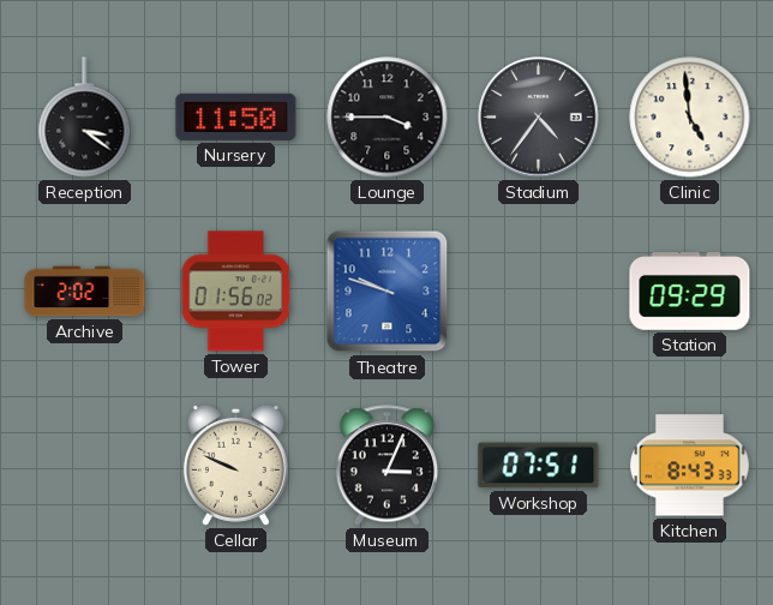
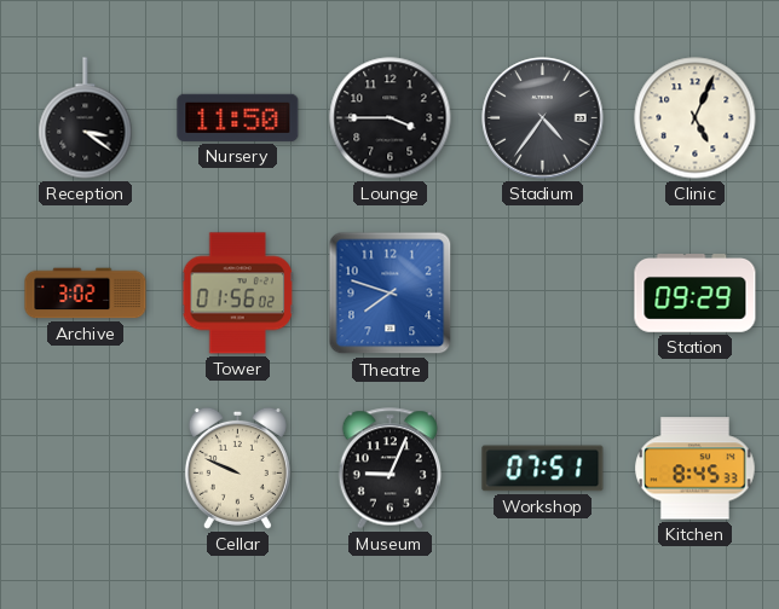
Clinic: 4:59 -> 5:04
Archive: 2:02 -> 3:02
Theatre: 9:48 -> 7:48
Museum: 3:04 -> 9:04
Kitchen: 8:43 -> 8:45
